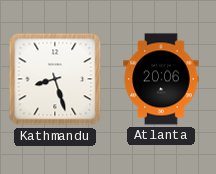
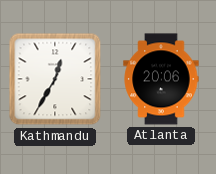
Kathmandu: 8:27 -> 12:35
